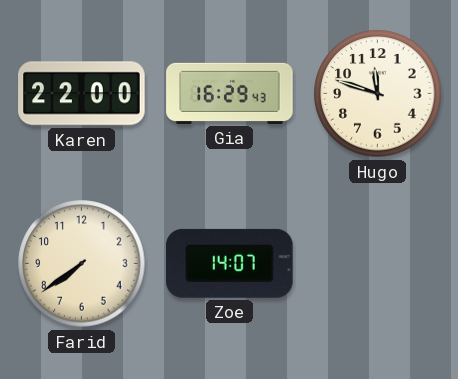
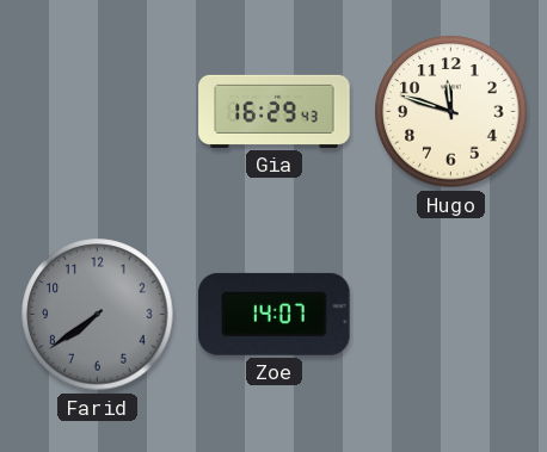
Karen: 22:00 -> none
Farid dial: cream -> grey
